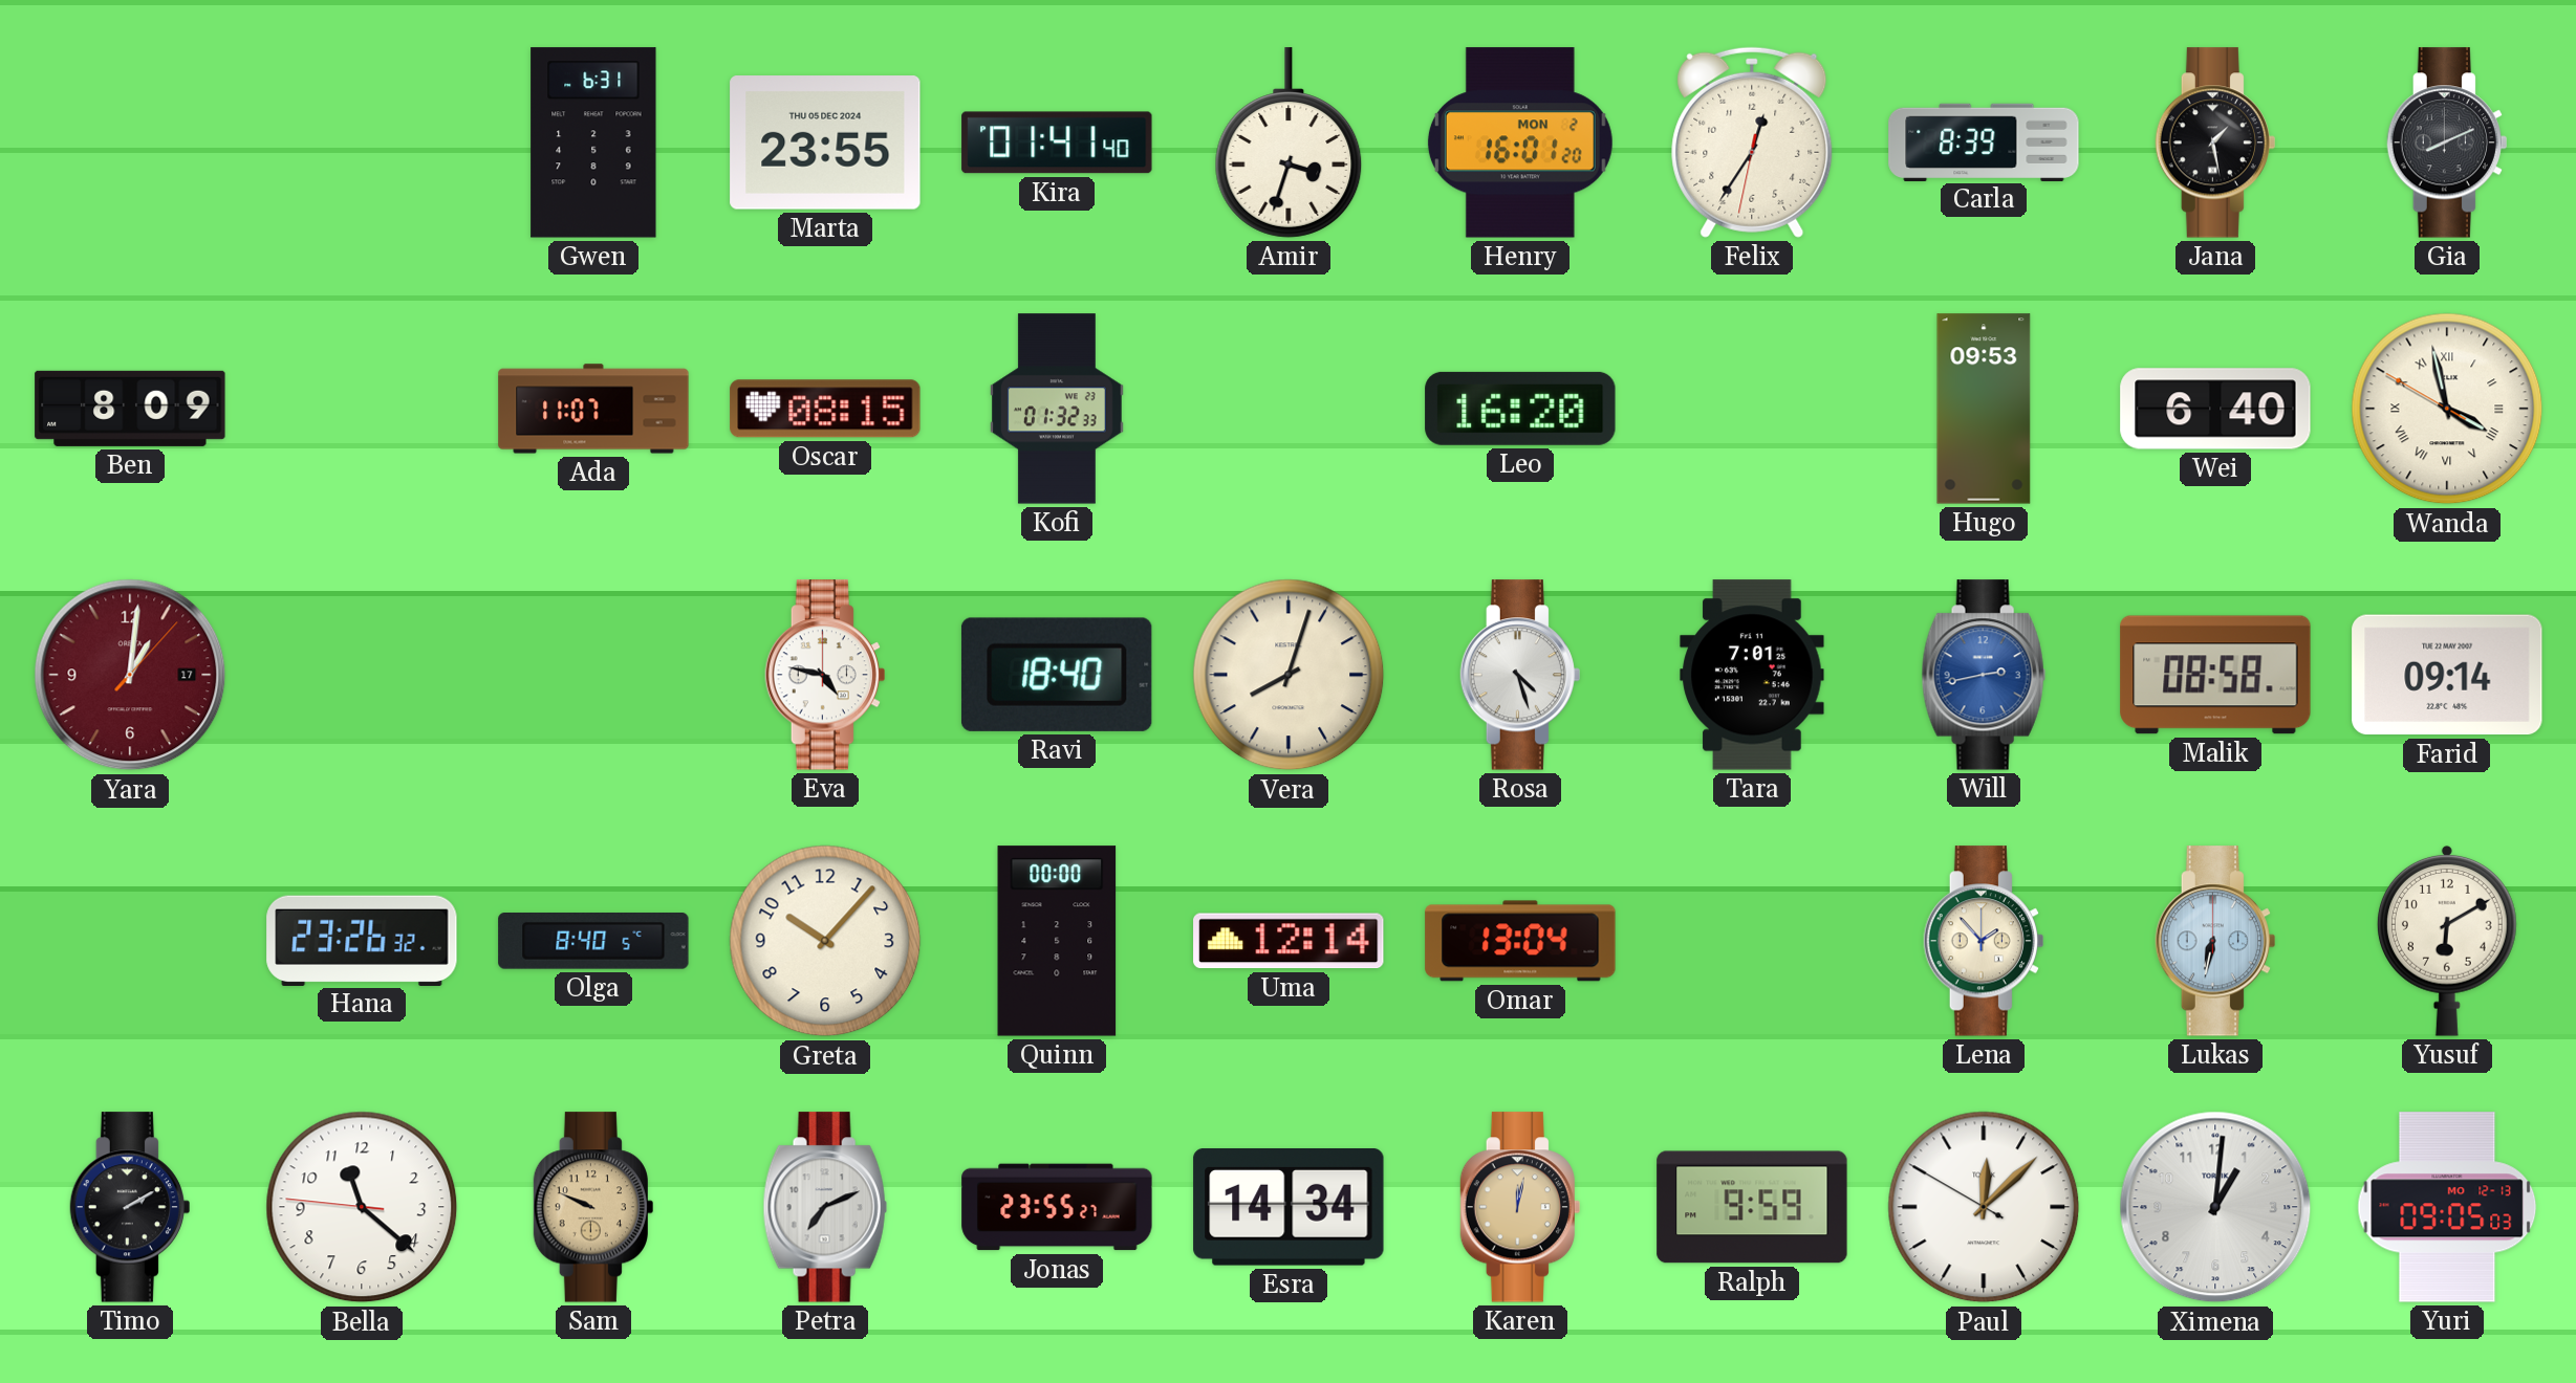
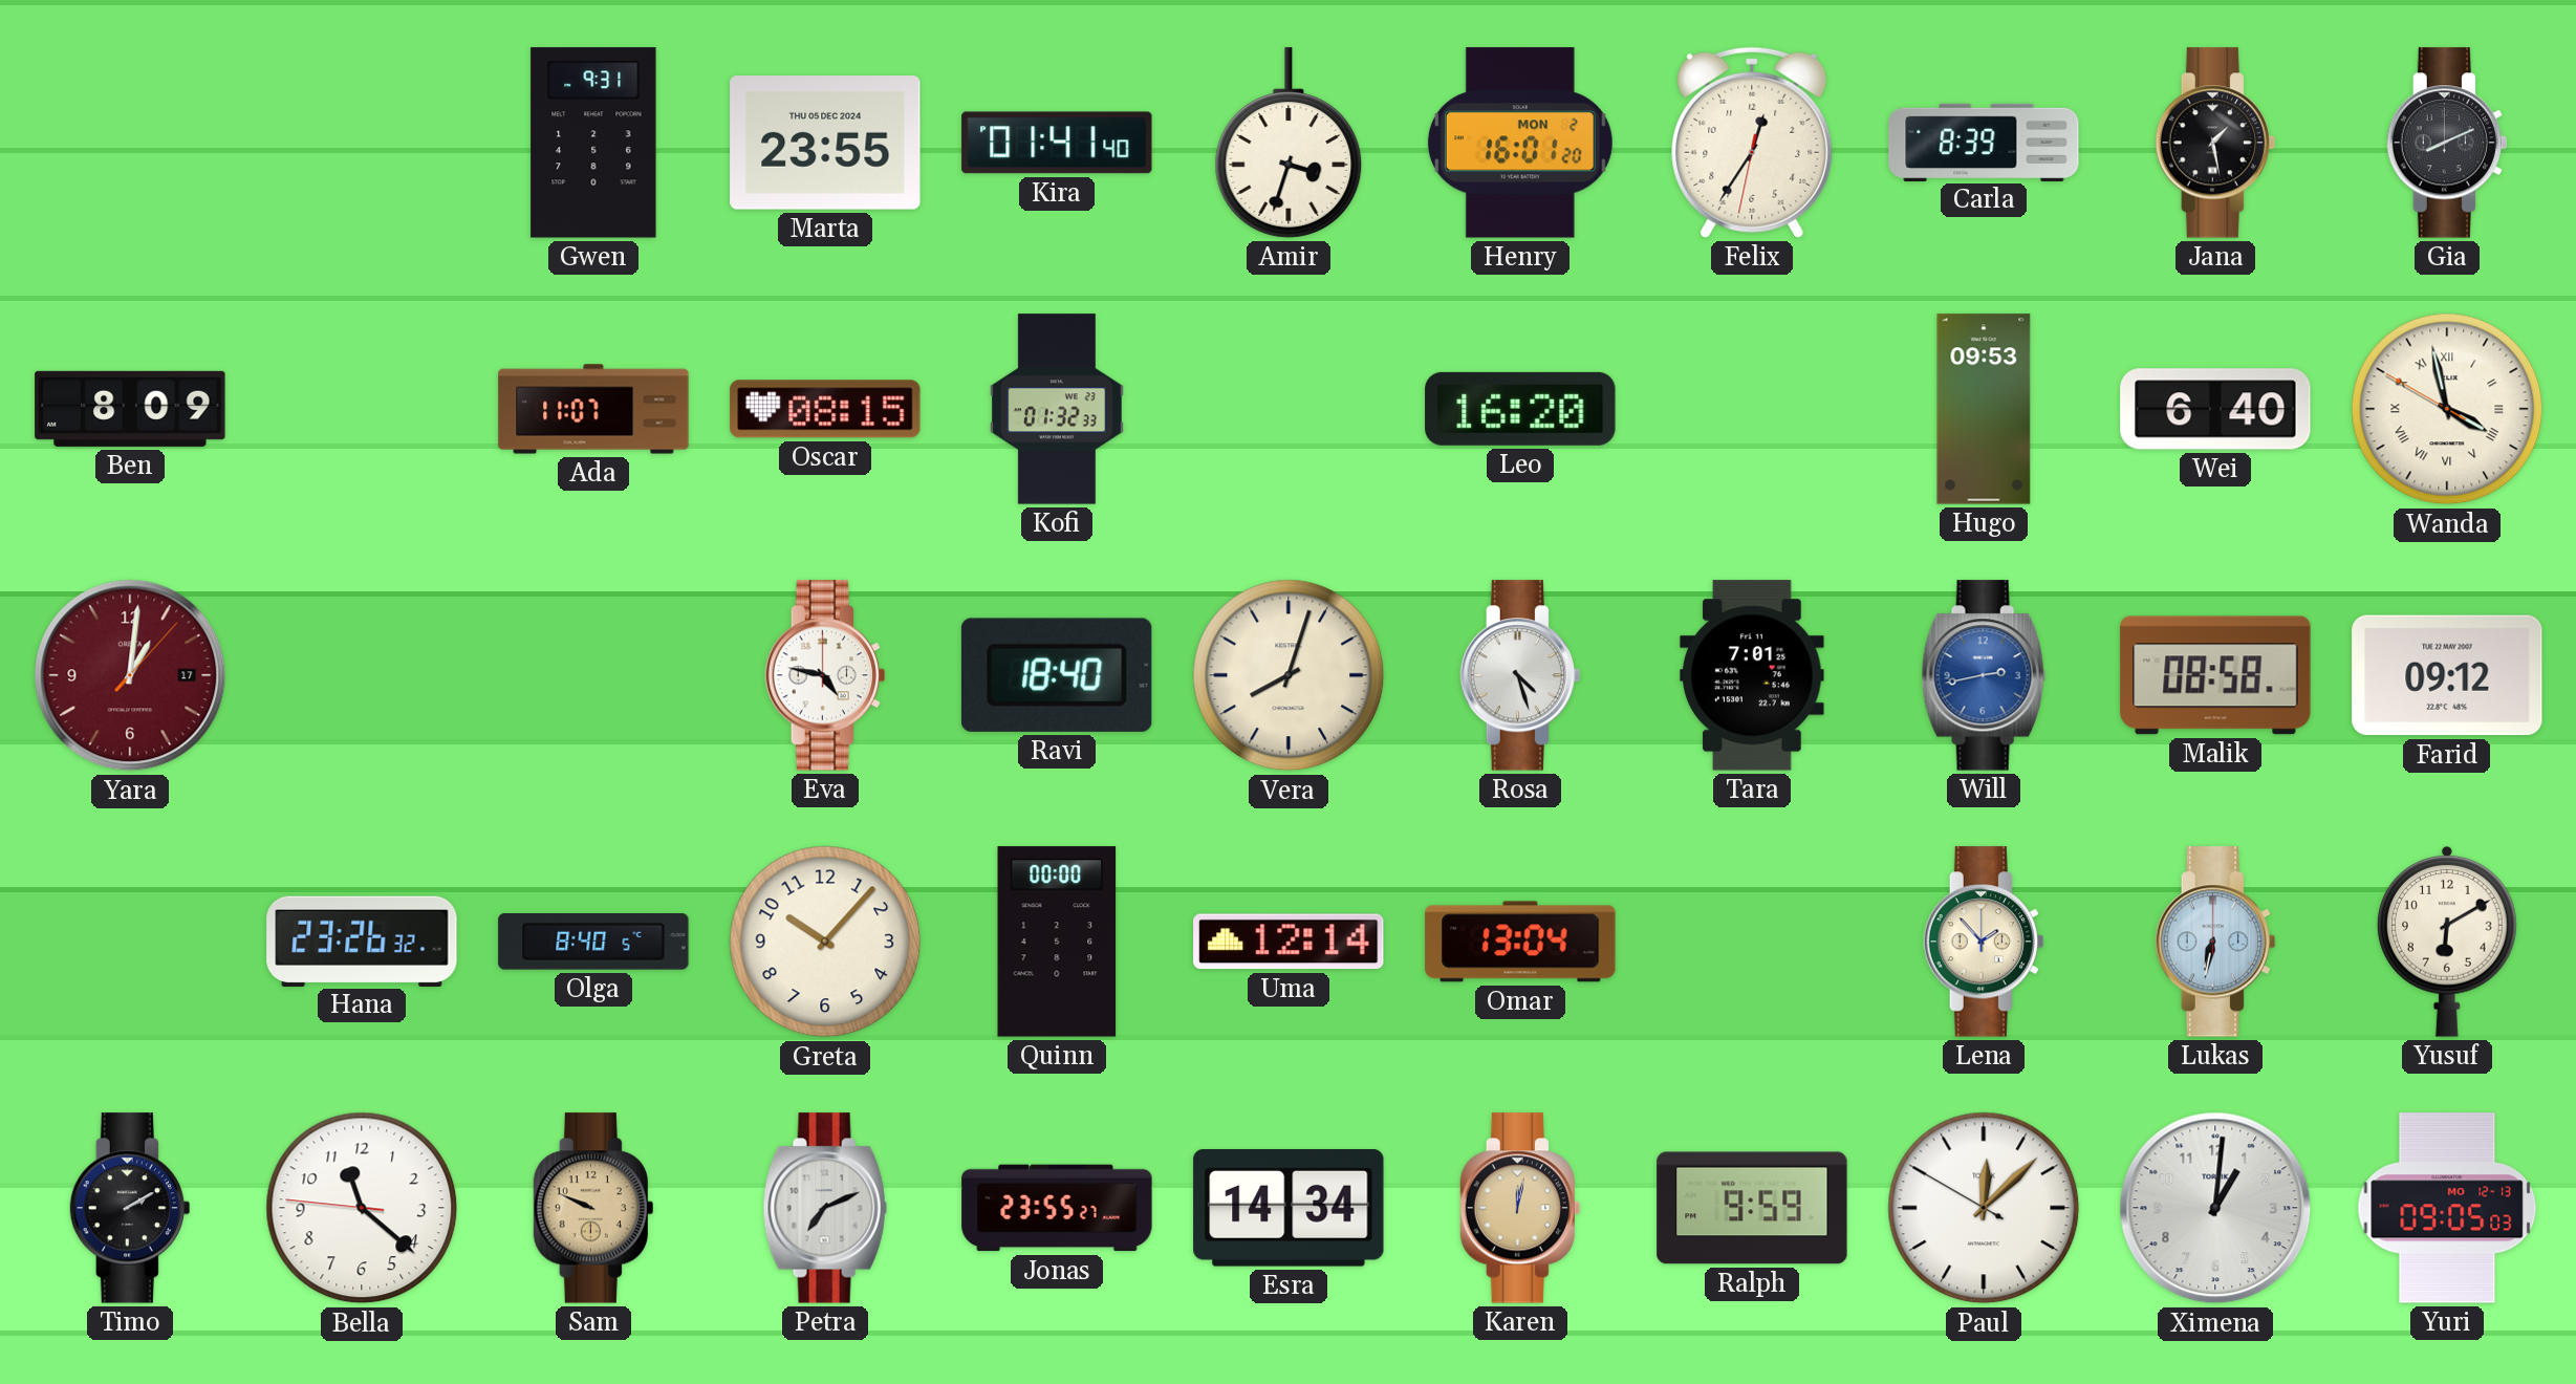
Gwen: 6:31 -> 9:31
Farid: 09:14 -> 09:12
